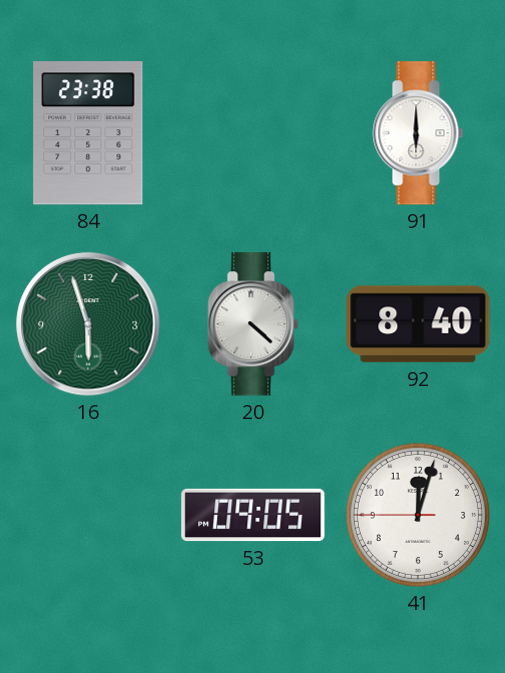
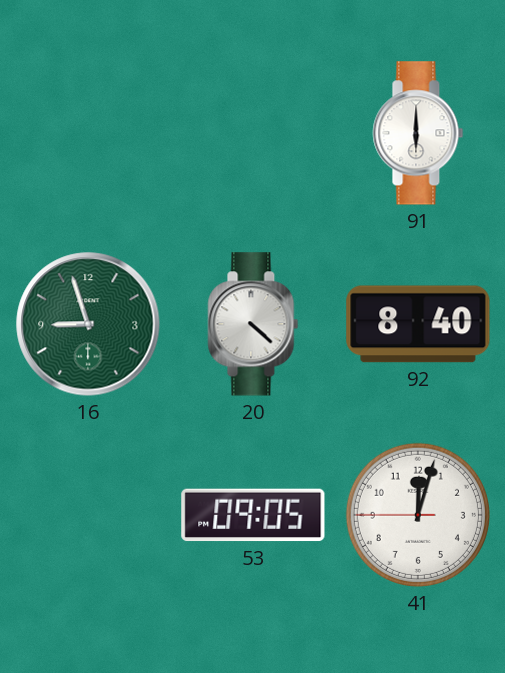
84: 23:38 -> none
16: 5:57 -> 8:57
